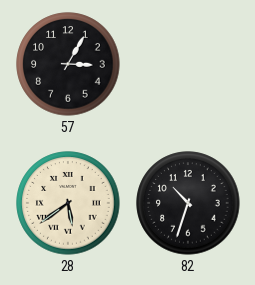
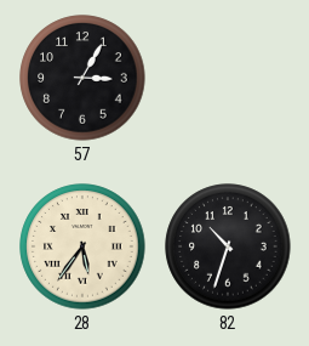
28: 5:39 -> 5:36
